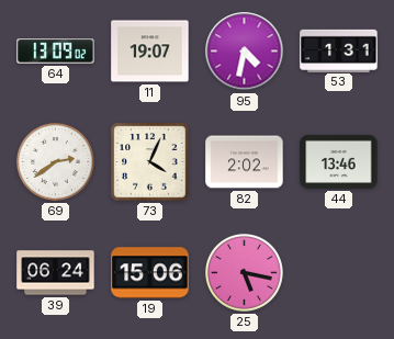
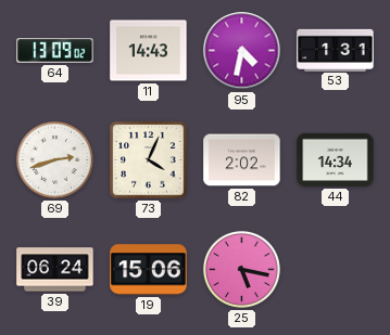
11: 19:07 -> 14:43
69: 2:39 -> 2:42
44: 13:46 -> 14:34
